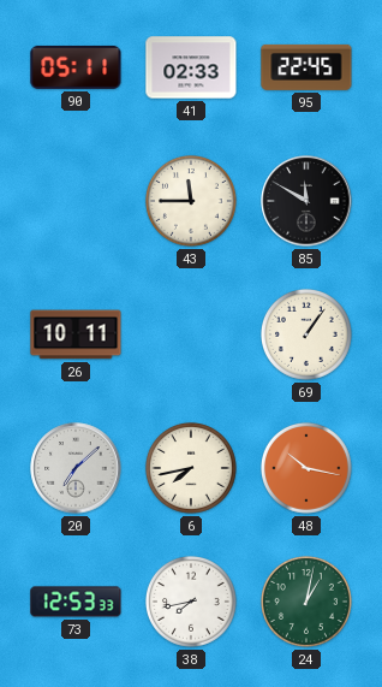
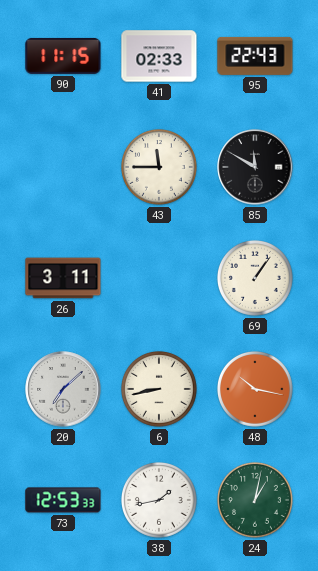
90: 05:11 -> 11:15
95: 22:45 -> 22:43
26: 10:11 -> 3:11
6: 7:43 -> 8:43
38: 7:43 -> 1:43
